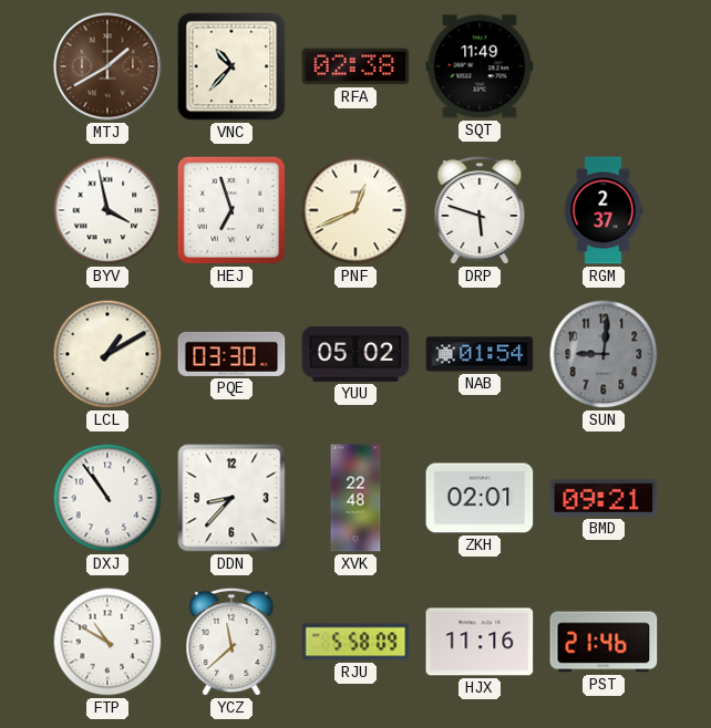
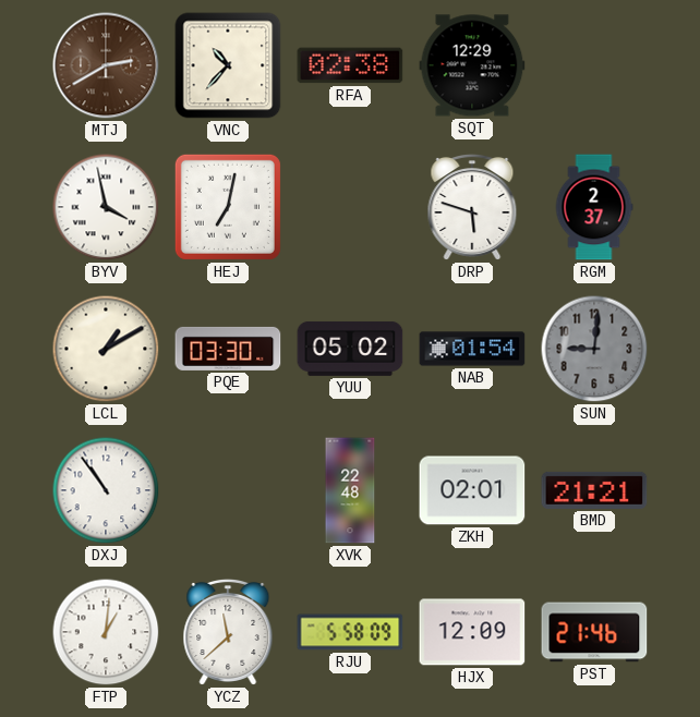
MTJ: 1:40 -> 2:40
SQT: 11:49 -> 12:29
HEJ: 6:57 -> 7:02
PNF: 12:41 -> none
DDN: 8:37 -> none
BMD: 09:21 -> 21:21
FTP: 10:50 -> 1:01
HJX: 11:16 -> 12:09
